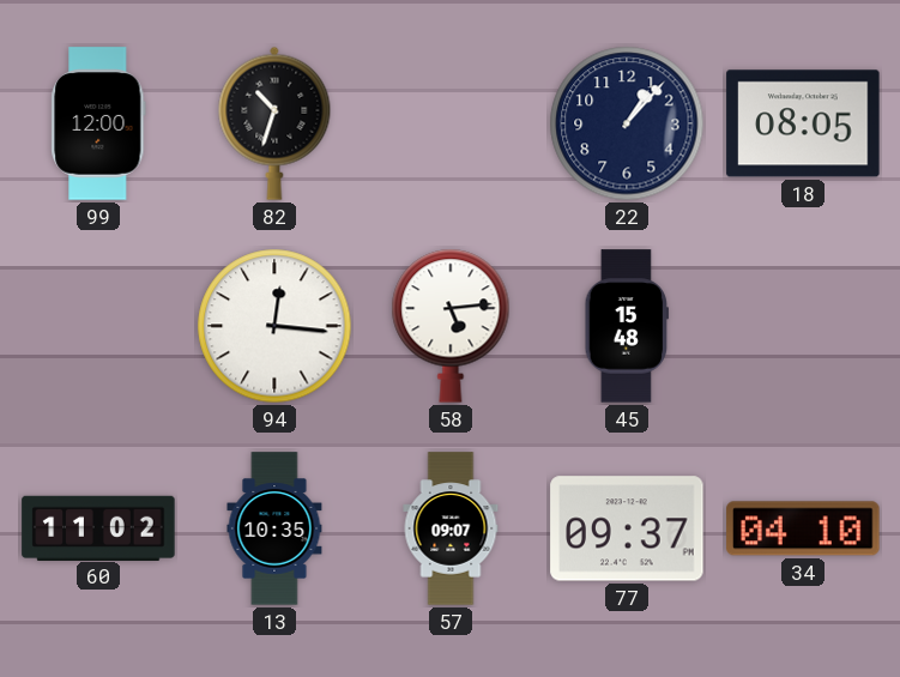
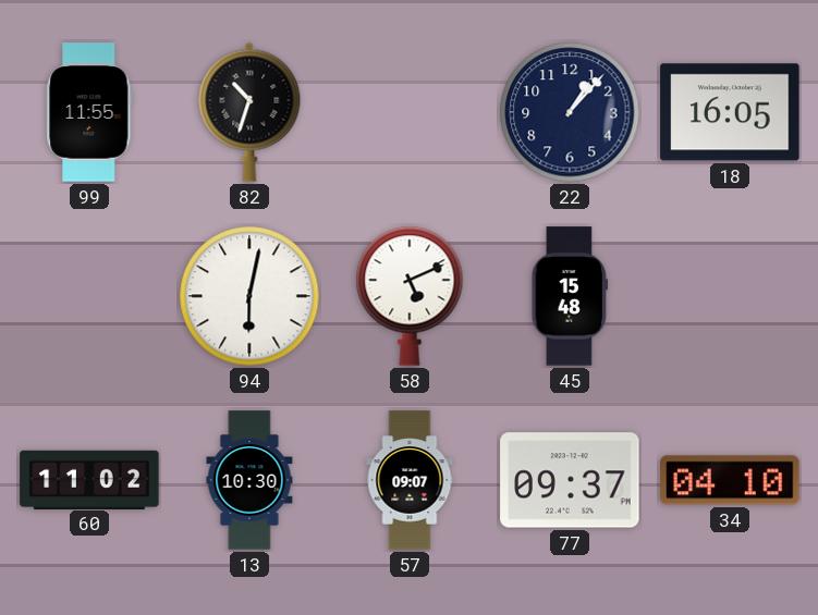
99: 12:00 -> 11:55
18: 08:05 -> 16:05
94: 12:16 -> 6:02
58: 5:14 -> 5:11
13: 10:35 -> 10:30
